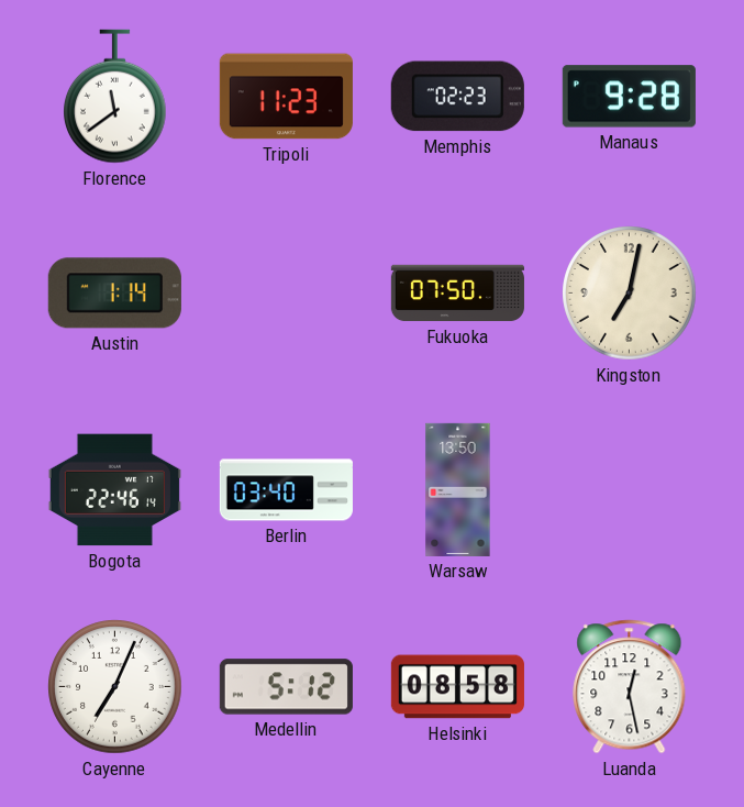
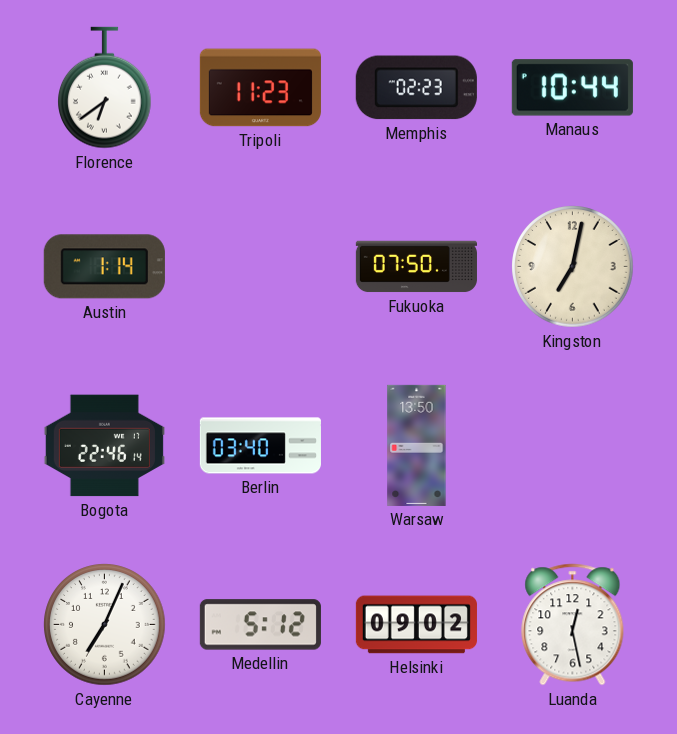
Florence: 11:39 -> 6:39
Manaus: 9:28 -> 10:44
Helsinki: 08:58 -> 09:02
